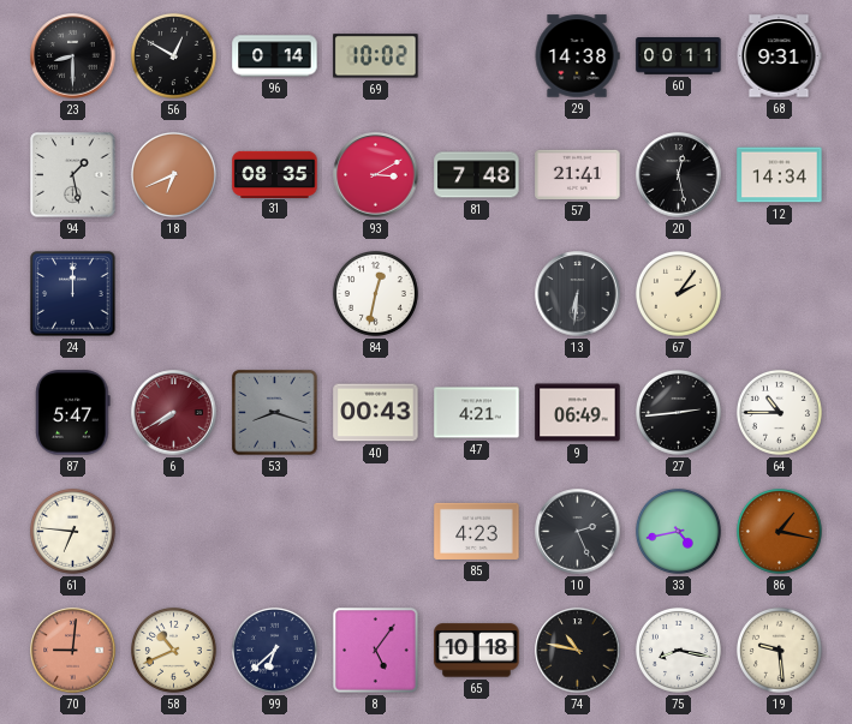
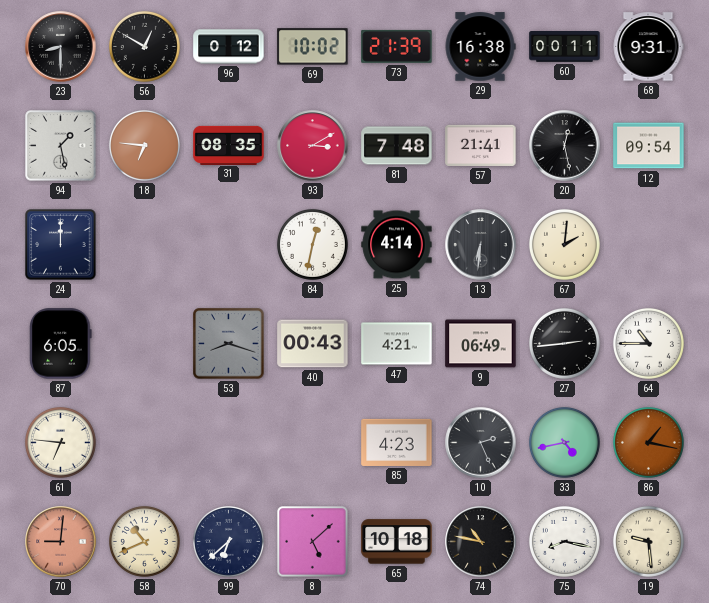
96: 0:14 -> 0:12
73: none -> 21:39
29: 14:38 -> 16:38
18: 6:41 -> 6:46
12: 14:34 -> 09:54
25: none -> 4:14
67: 2:06 -> 2:01
87: 5:47 -> 6:05
6: 7:40 -> none
8: 5:06 -> 5:08
